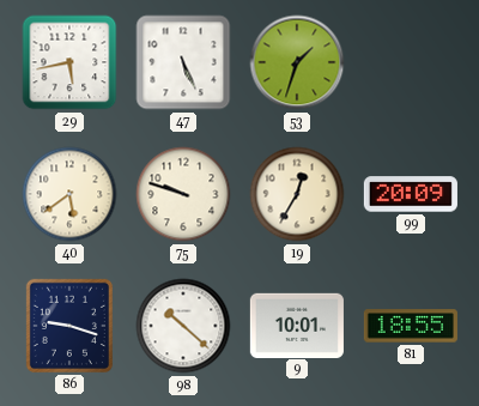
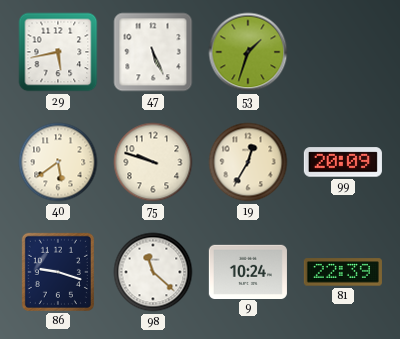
98: 10:22 -> 11:22
9: 10:01 -> 10:24
81: 18:55 -> 22:39
